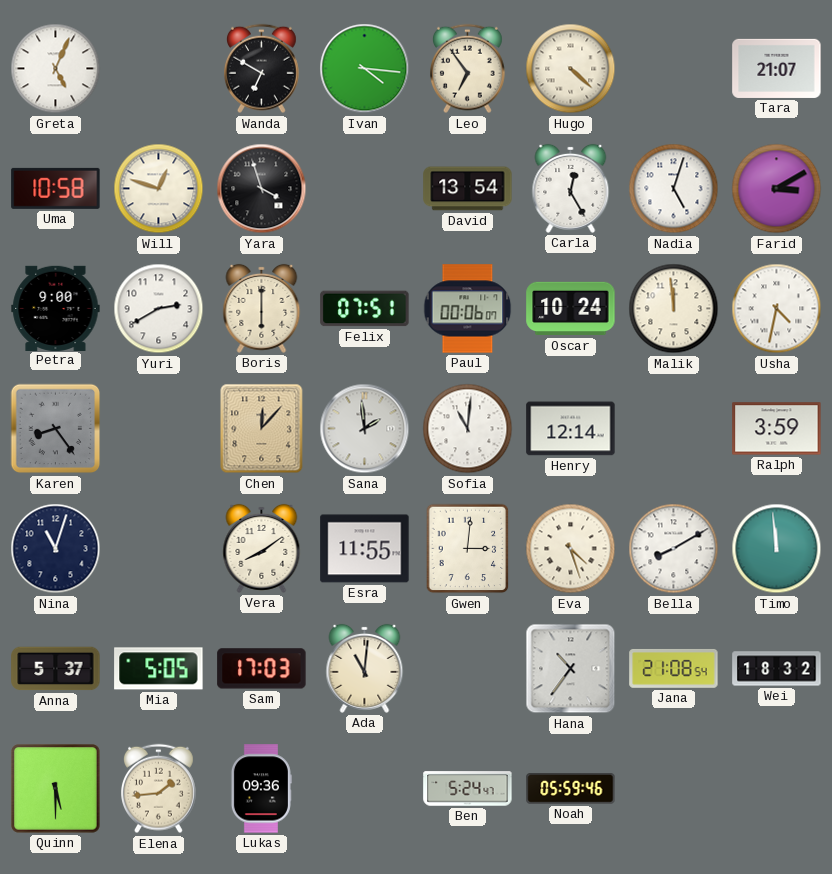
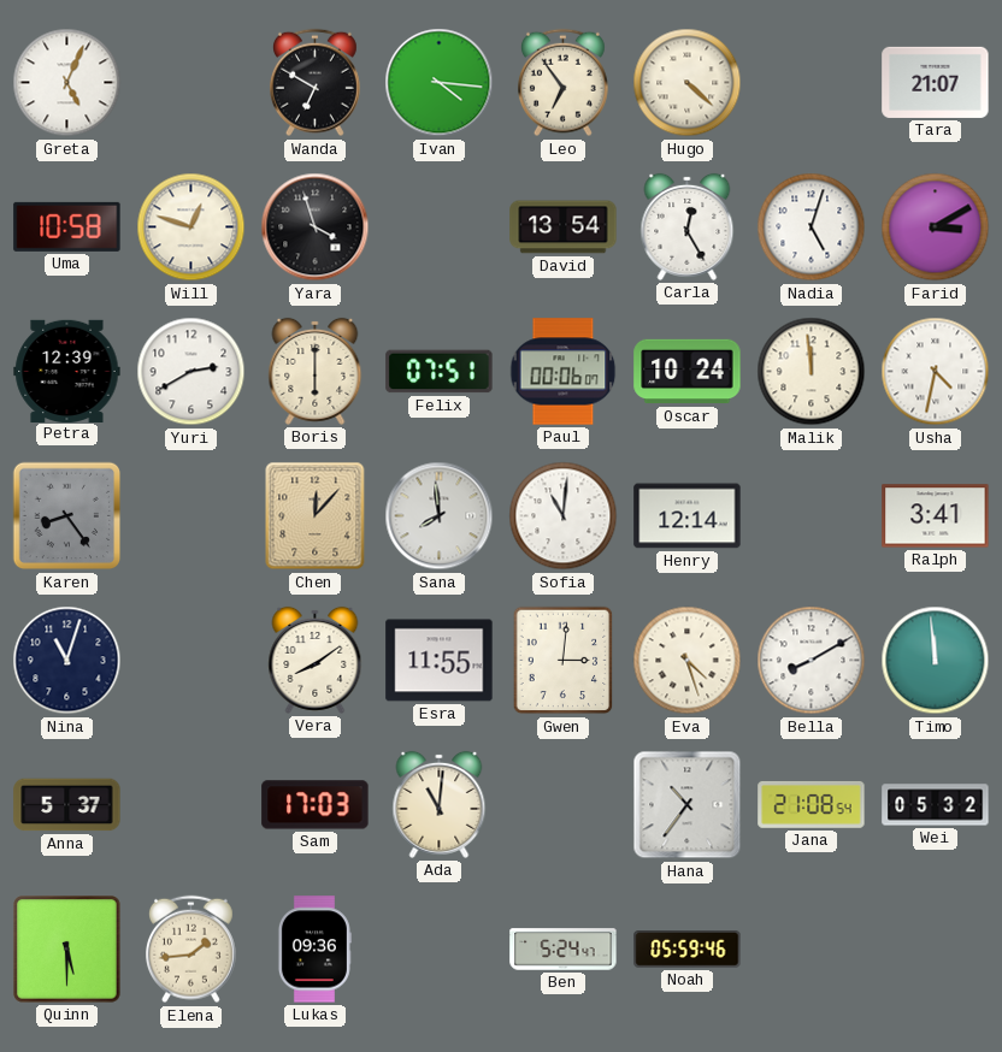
Petra: 9:00 -> 12:39
Sana: 1:59 -> 7:59
Ralph: 3:59 -> 3:41
Mia: 5:05 -> none
Wei: 18:32 -> 05:32
